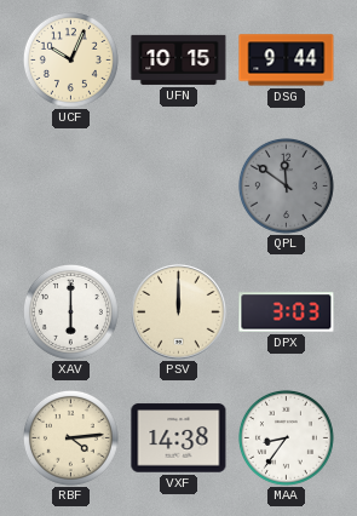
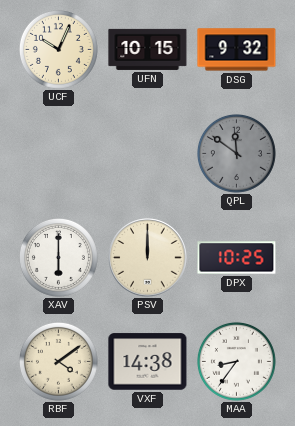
DSG: 9:44 -> 9:32
DPX: 3:03 -> 10:25
RBF: 4:14 -> 4:09
